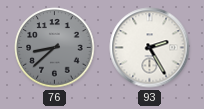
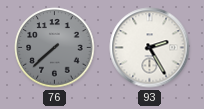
76: 8:38 -> 7:38
